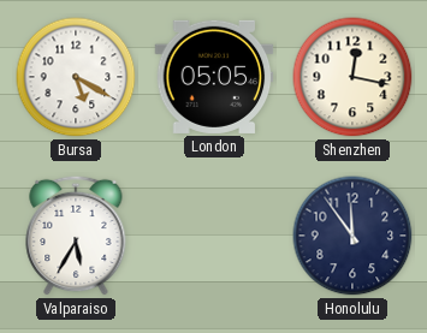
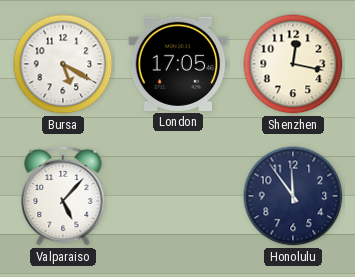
London: 05:05 -> 17:05
Valparaiso: 5:35 -> 5:07
